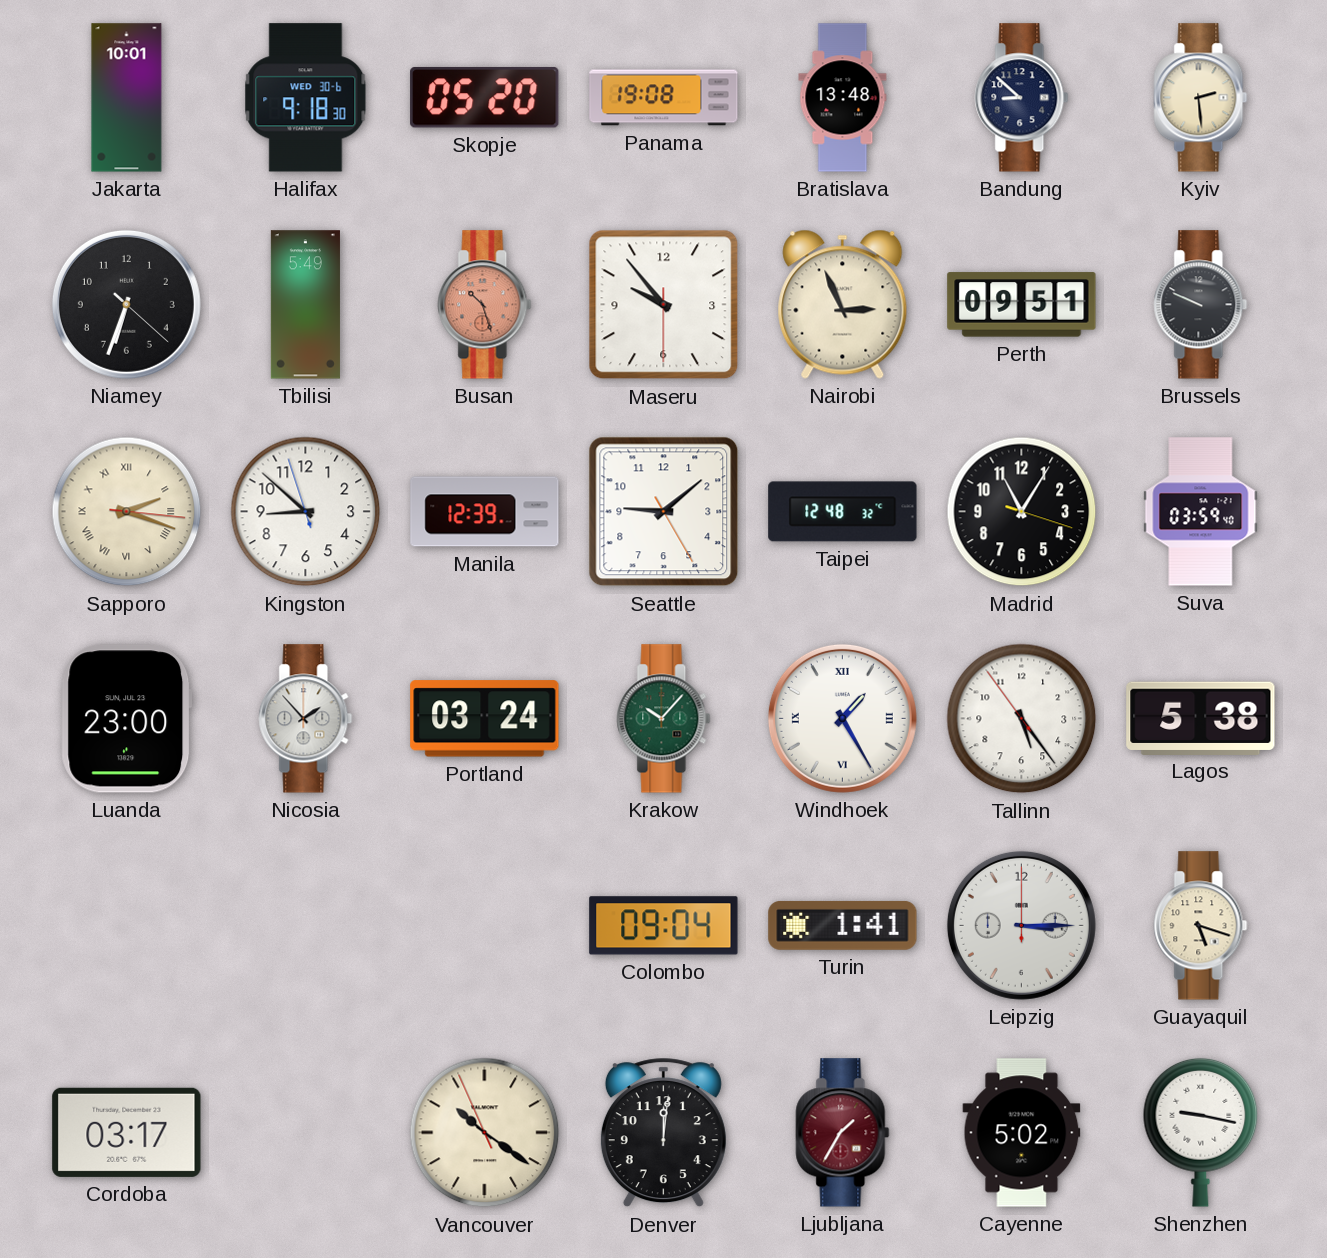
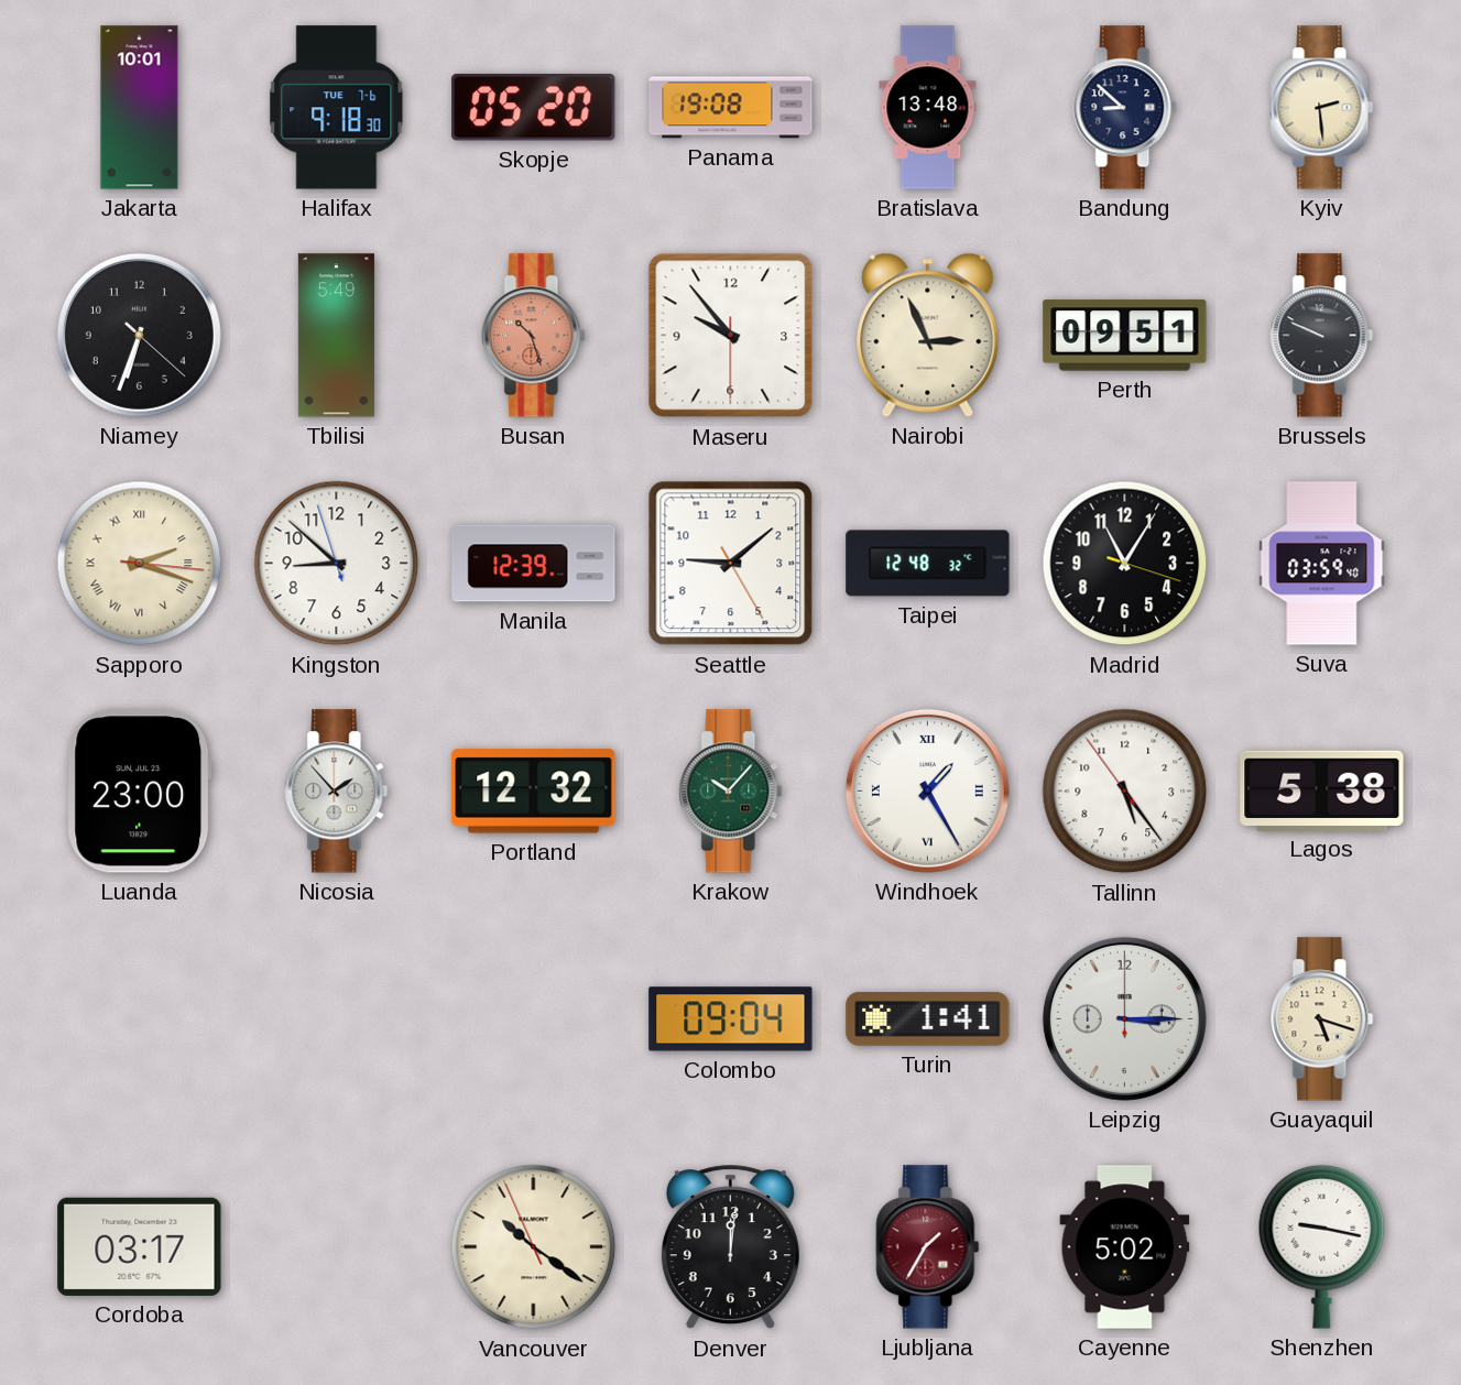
Halifax date: WED 30-6 -> TUE 7-6
Portland: 03:24 -> 12:32
